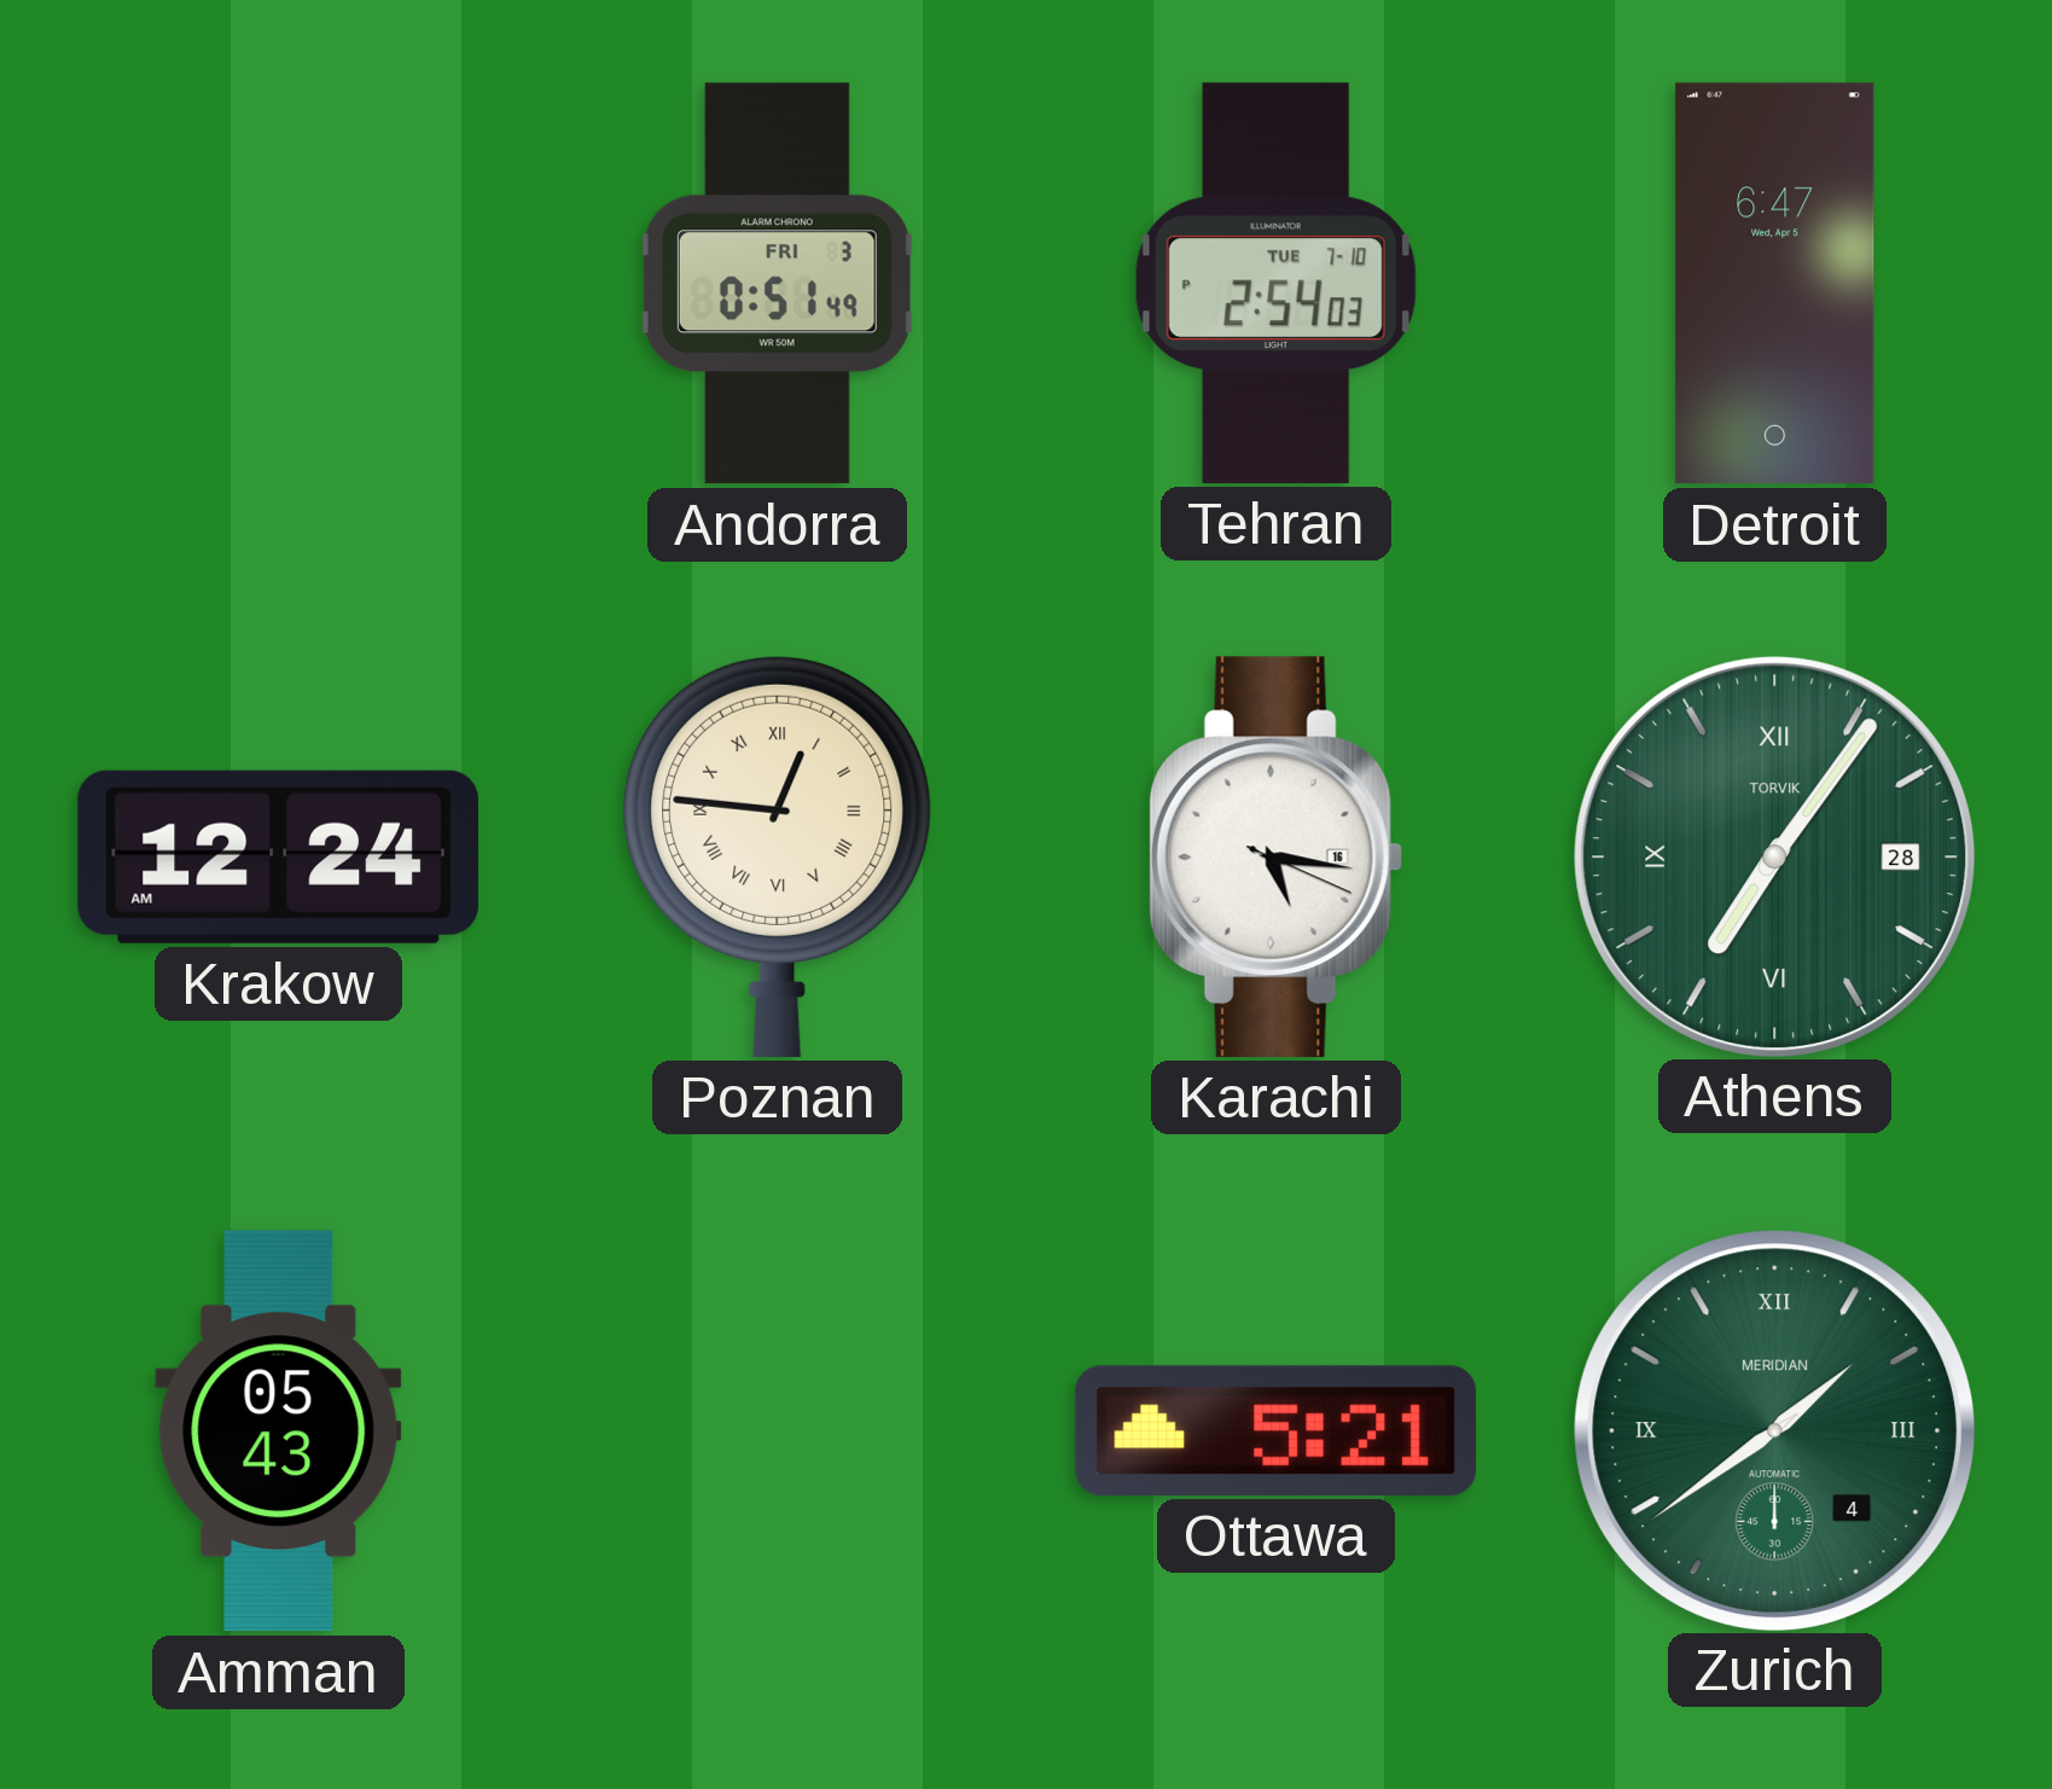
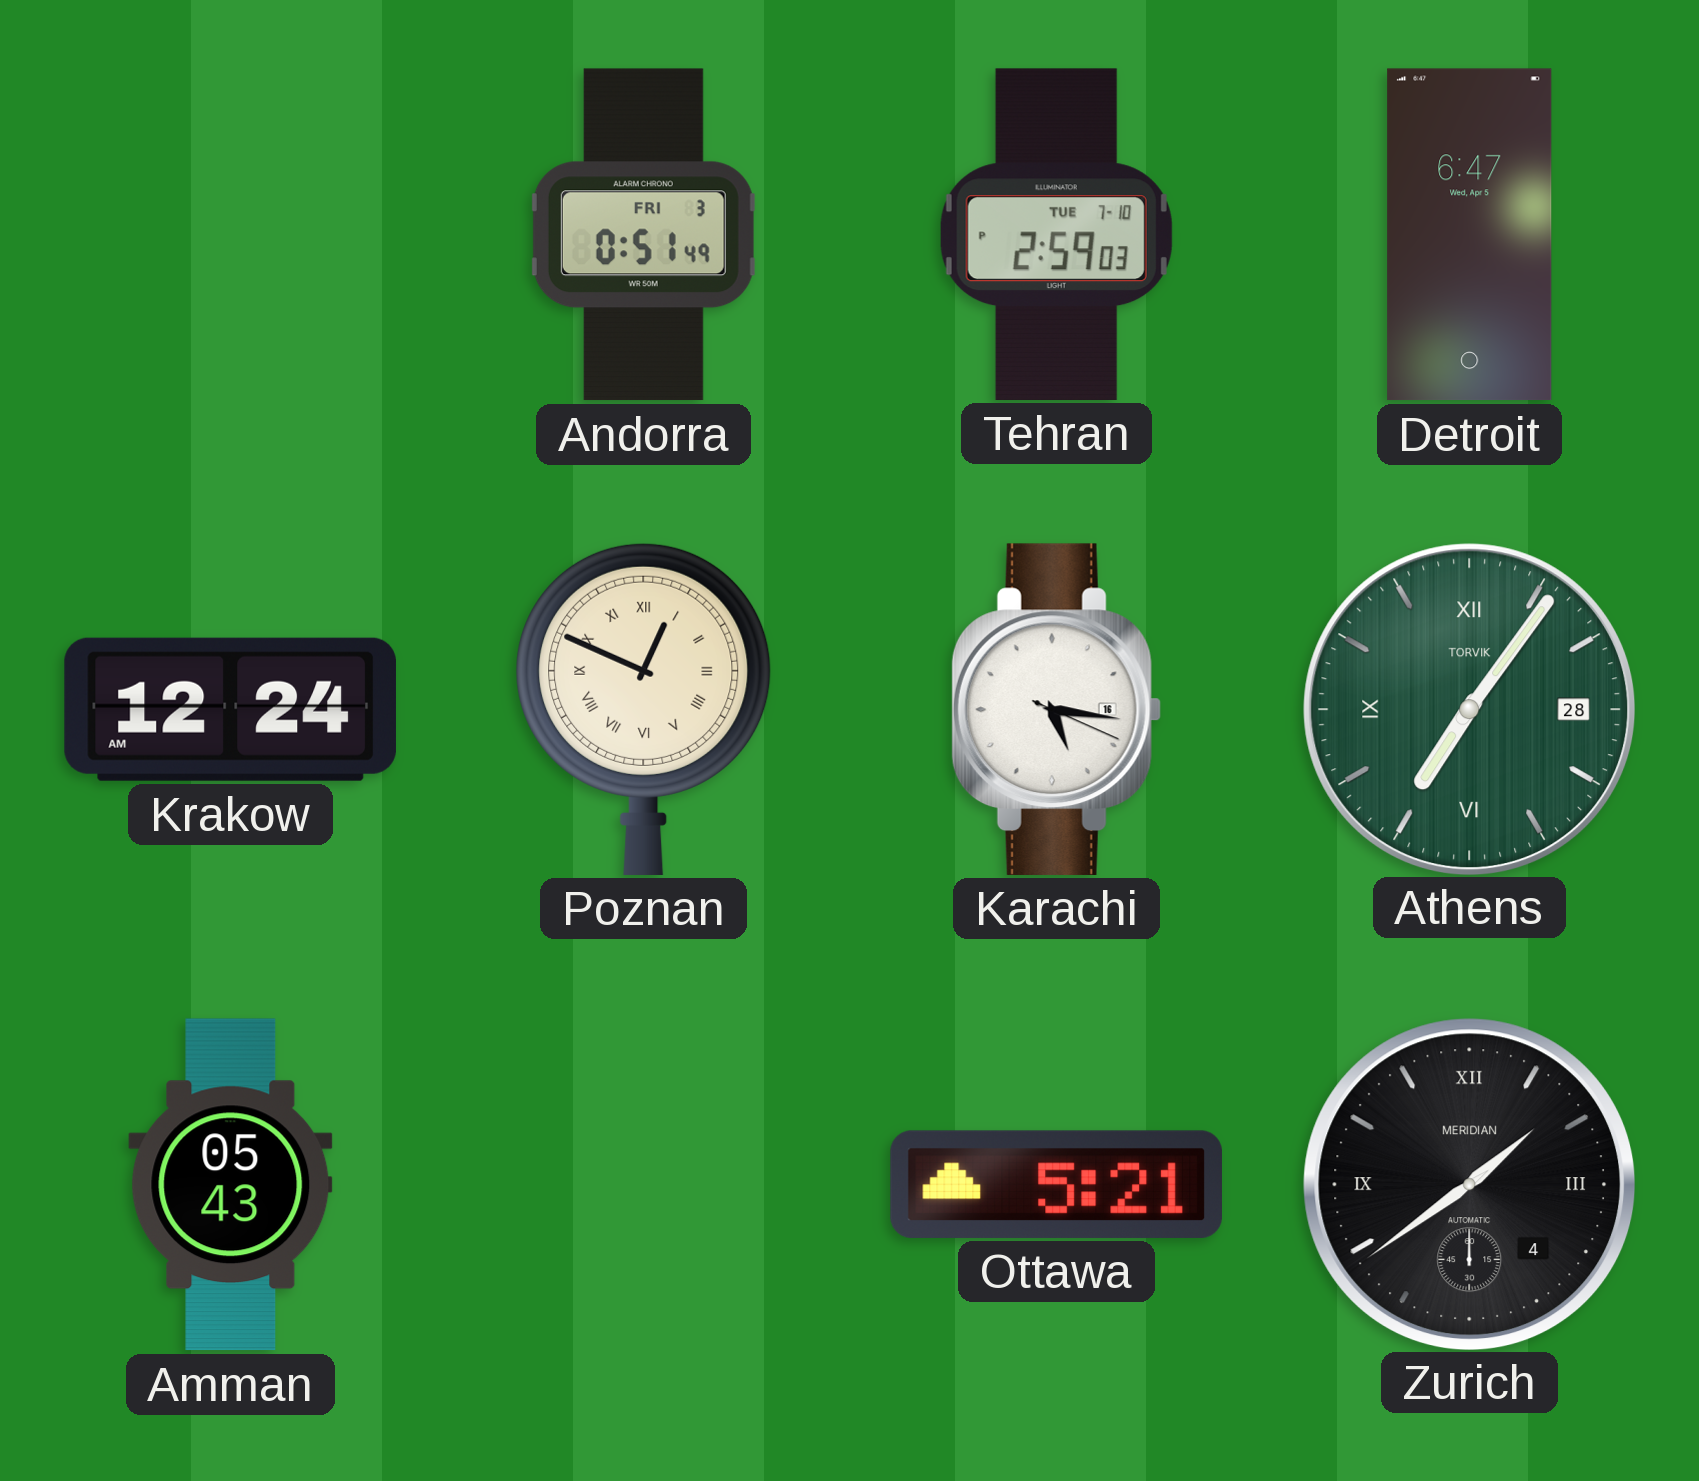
Tehran: 2:54 -> 2:59
Poznan: 12:46 -> 12:49
Zurich dial: green -> black
